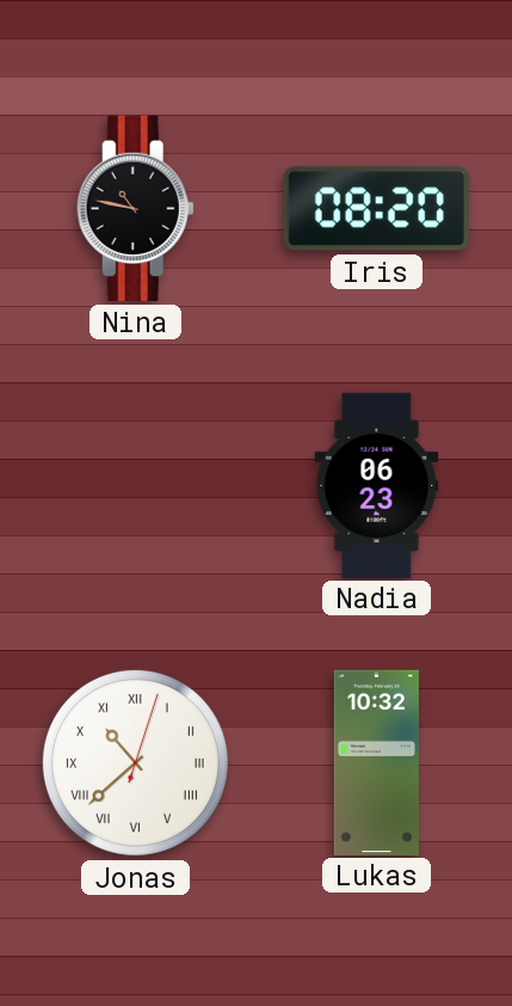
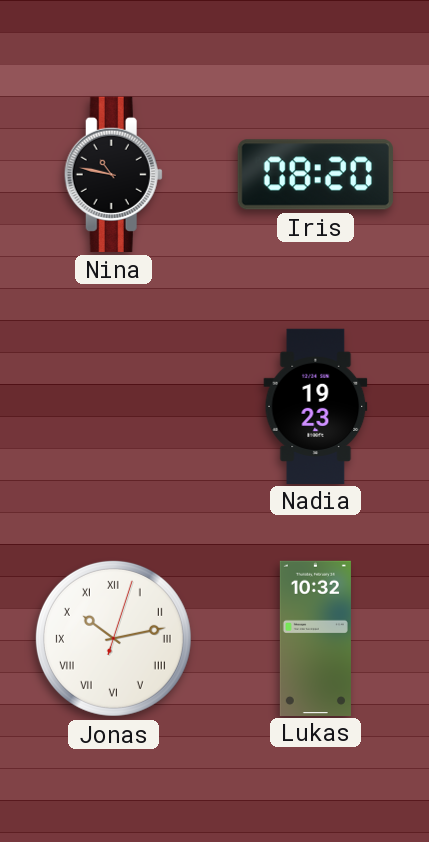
Nadia: 06:23 -> 19:23
Jonas: 10:38 -> 10:13
